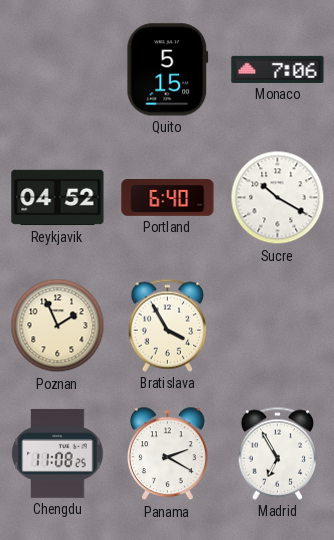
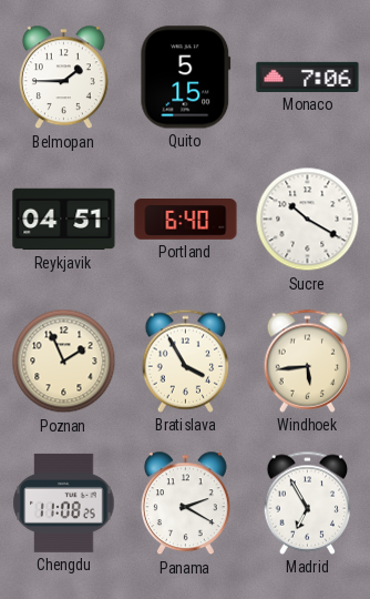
Belmopan: none -> 1:45
Reykjavik: 04:52 -> 04:51
Windhoek: none -> 5:44
